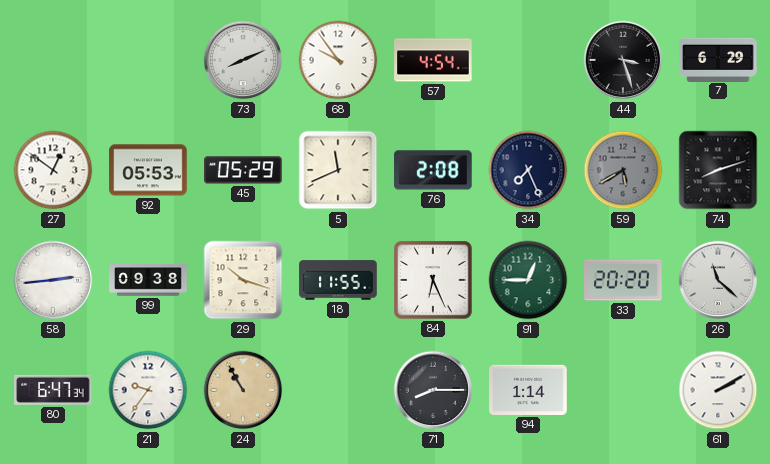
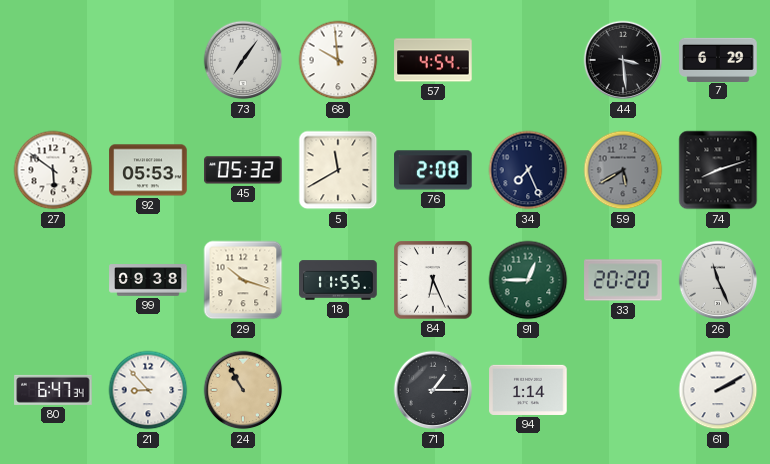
73: 8:11 -> 7:06
68: 9:54 -> 9:59
44: 3:27 -> 3:29
27: 12:51 -> 5:51
45: 05:29 -> 05:32
5: 11:41 -> 11:40
58: 2:44 -> none
26: 11:22 -> 11:26
21: 9:36 -> 8:53
71: 8:15 -> 1:15
